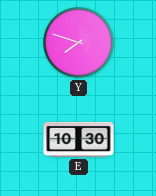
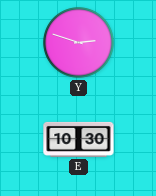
Y: 7:48 -> 2:48
